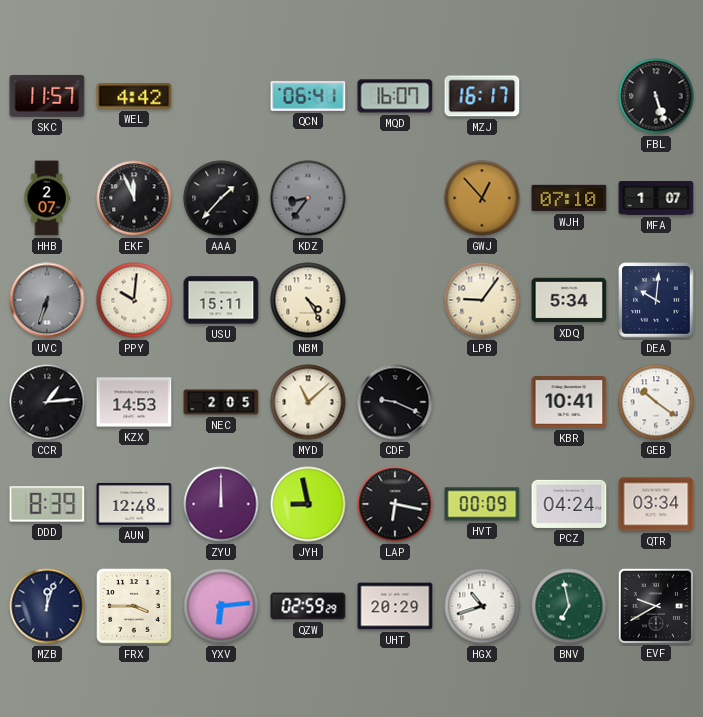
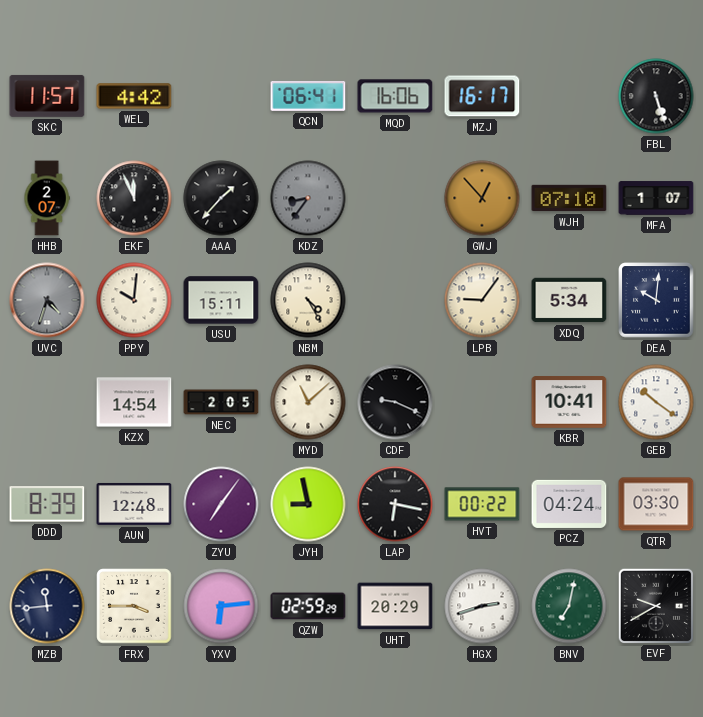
MQD: 16:07 -> 16:06
UVC: 6:33 -> 4:33
CCR: 1:14 -> none
KZX: 14:53 -> 14:54
ZYU: 12:00 -> 7:06
HVT: 00:09 -> 00:22
QTR: 03:34 -> 03:30
MZB: 12:03 -> 11:44
HGX: 10:42 -> 2:42
BNV: 6:58 -> 7:02
